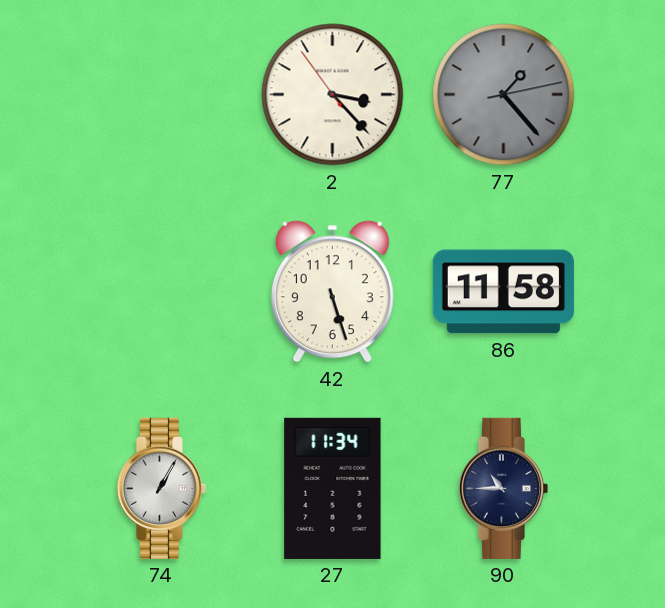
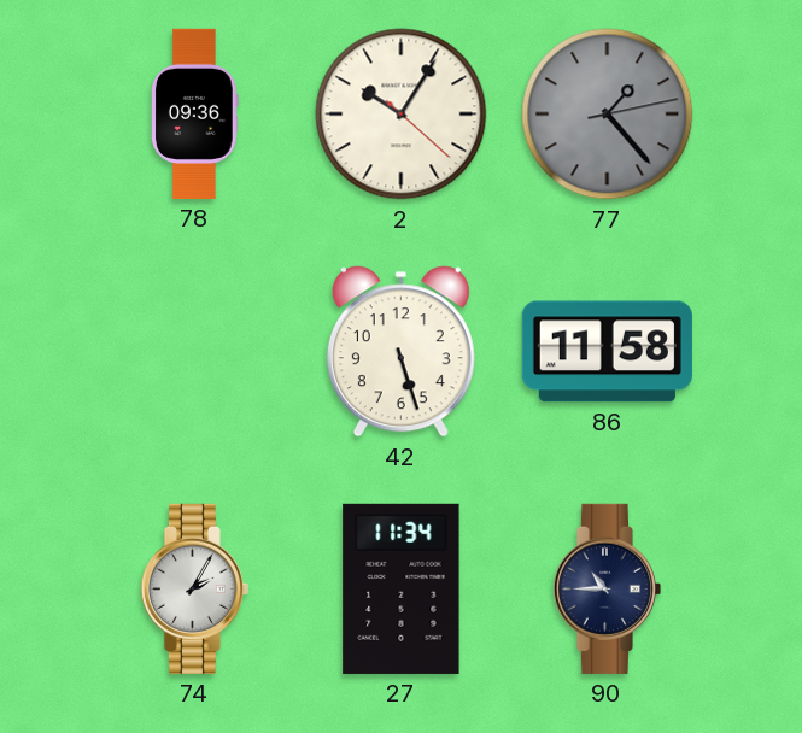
78: none -> 09:36
2: 3:22 -> 10:05
74: 1:05 -> 2:05
